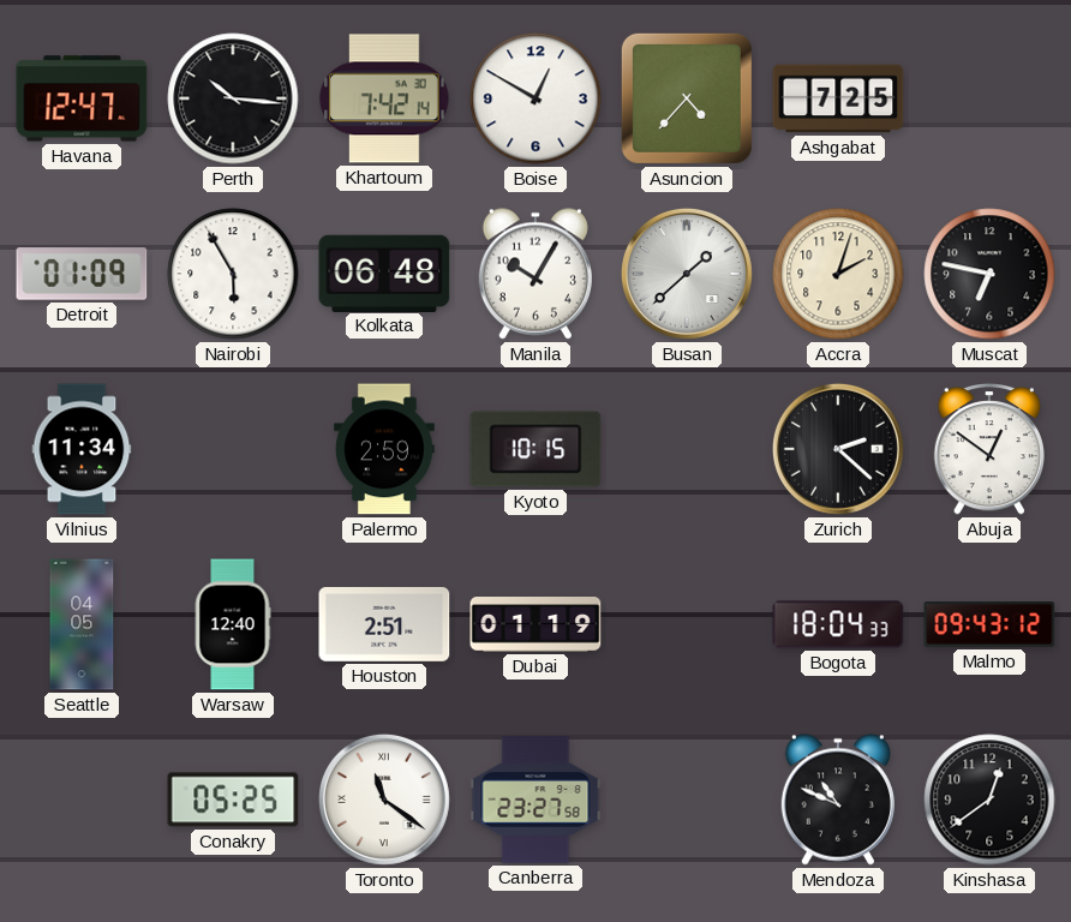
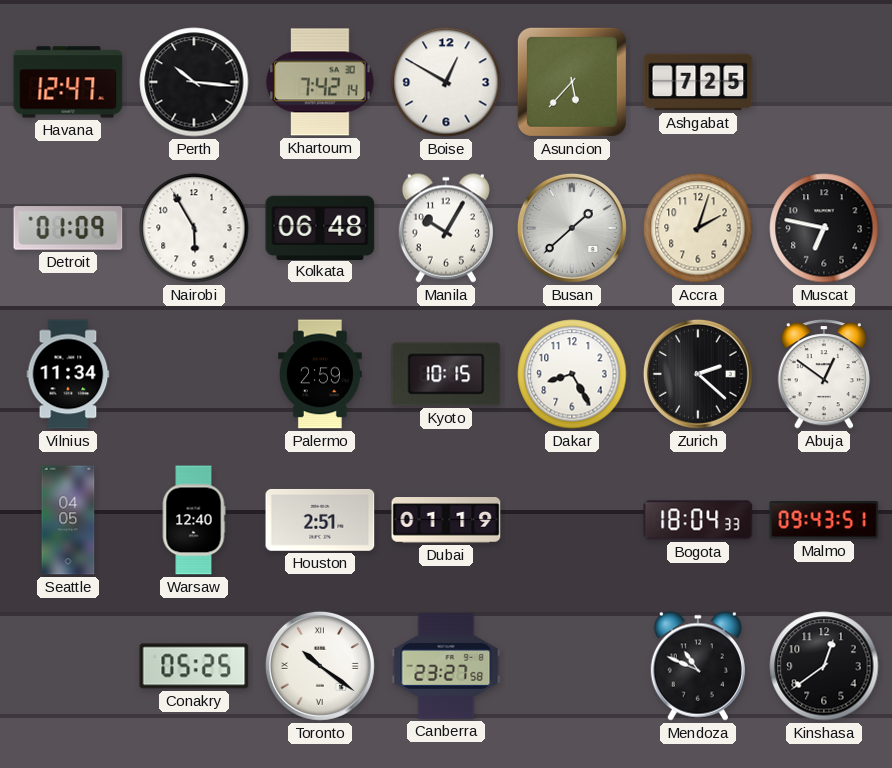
Asuncion: 4:37 -> 5:37
Dakar: none -> 8:25
Malmo: 09:43:12 -> 09:43:51
Toronto: 11:21 -> 10:21
